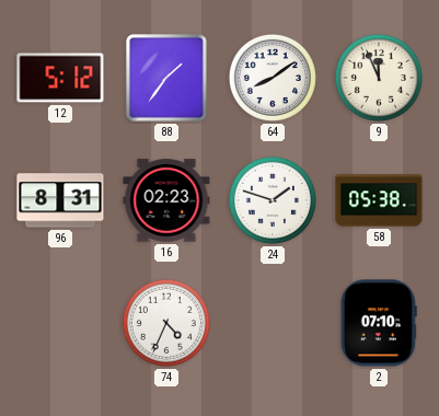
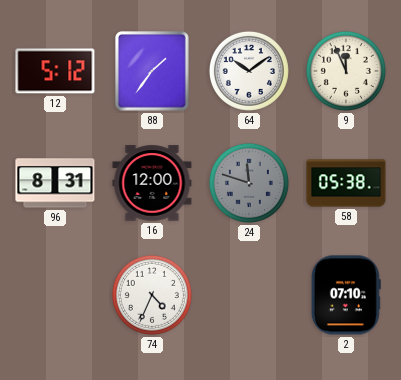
64: 8:09 -> 10:09
16: 02:23 -> 12:00
24: 1:48 -> 11:48
24 dial: white -> grey
